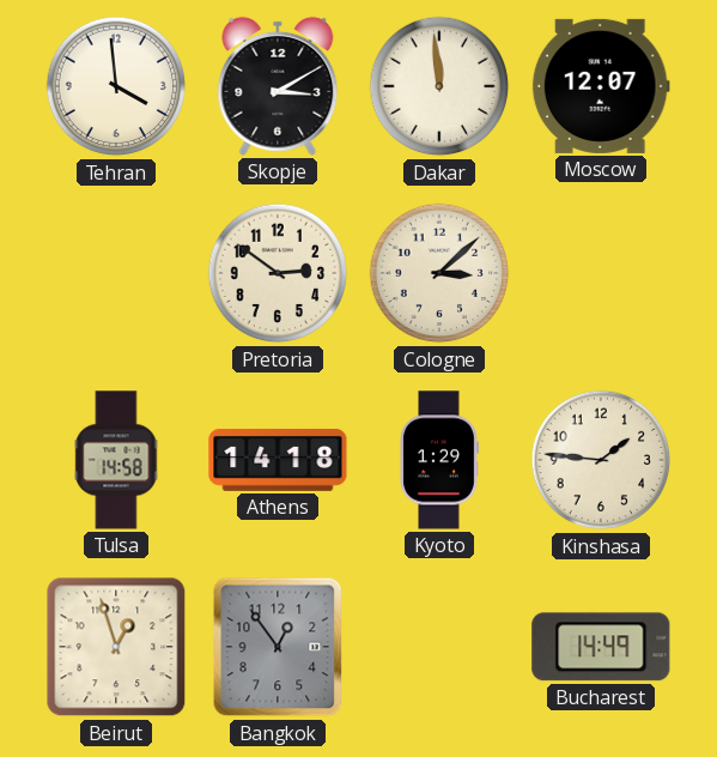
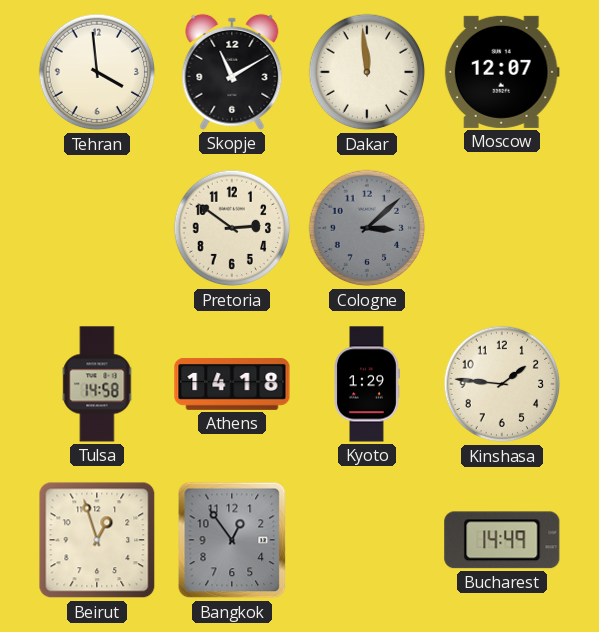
Skopje: 3:10 -> 11:10
Cologne dial: cream -> grey
